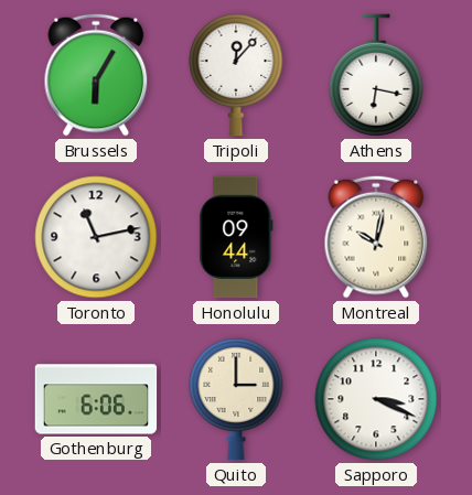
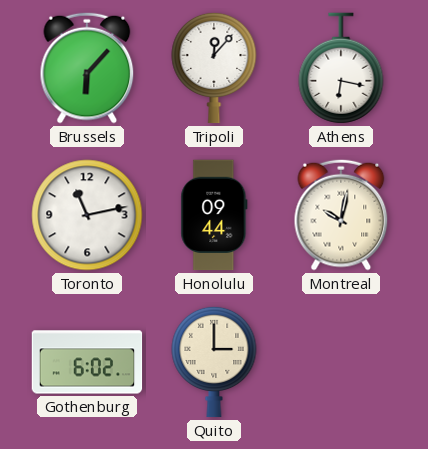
Brussels: 6:05 -> 6:07
Gothenburg: 6:06 -> 6:02
Sapporo: 3:19 -> none
